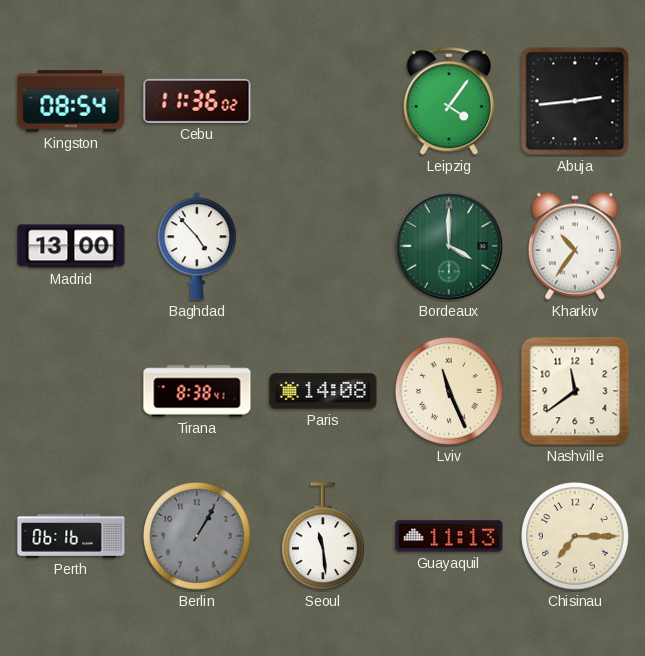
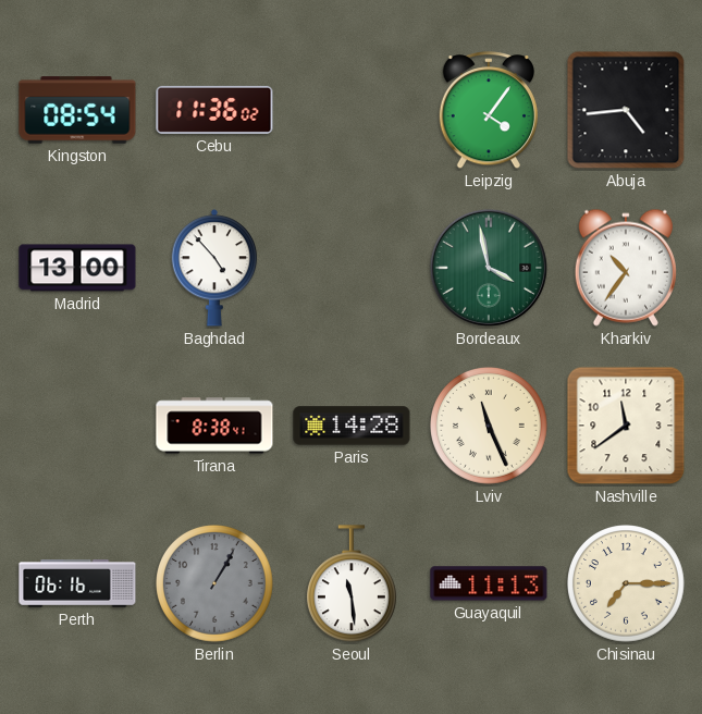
Abuja: 2:44 -> 4:44
Bordeaux: 4:00 -> 3:58
Paris: 14:08 -> 14:28
